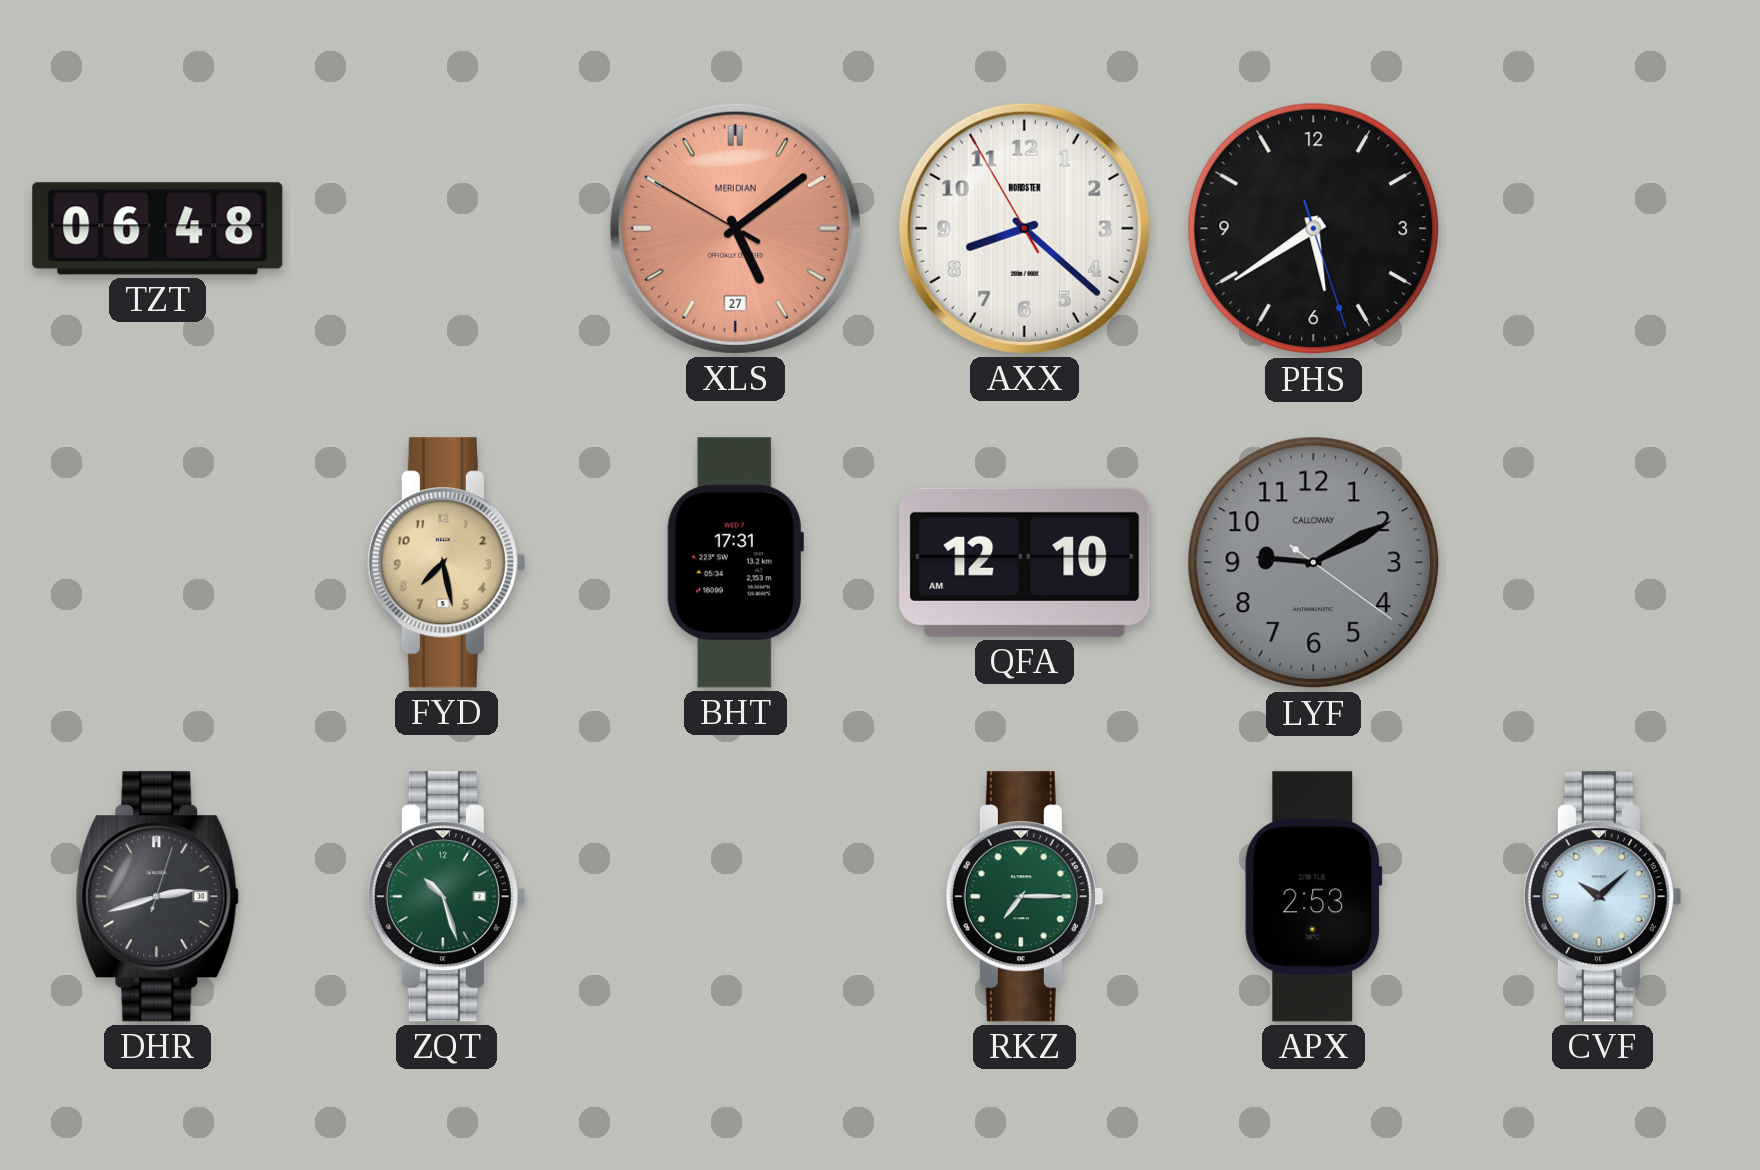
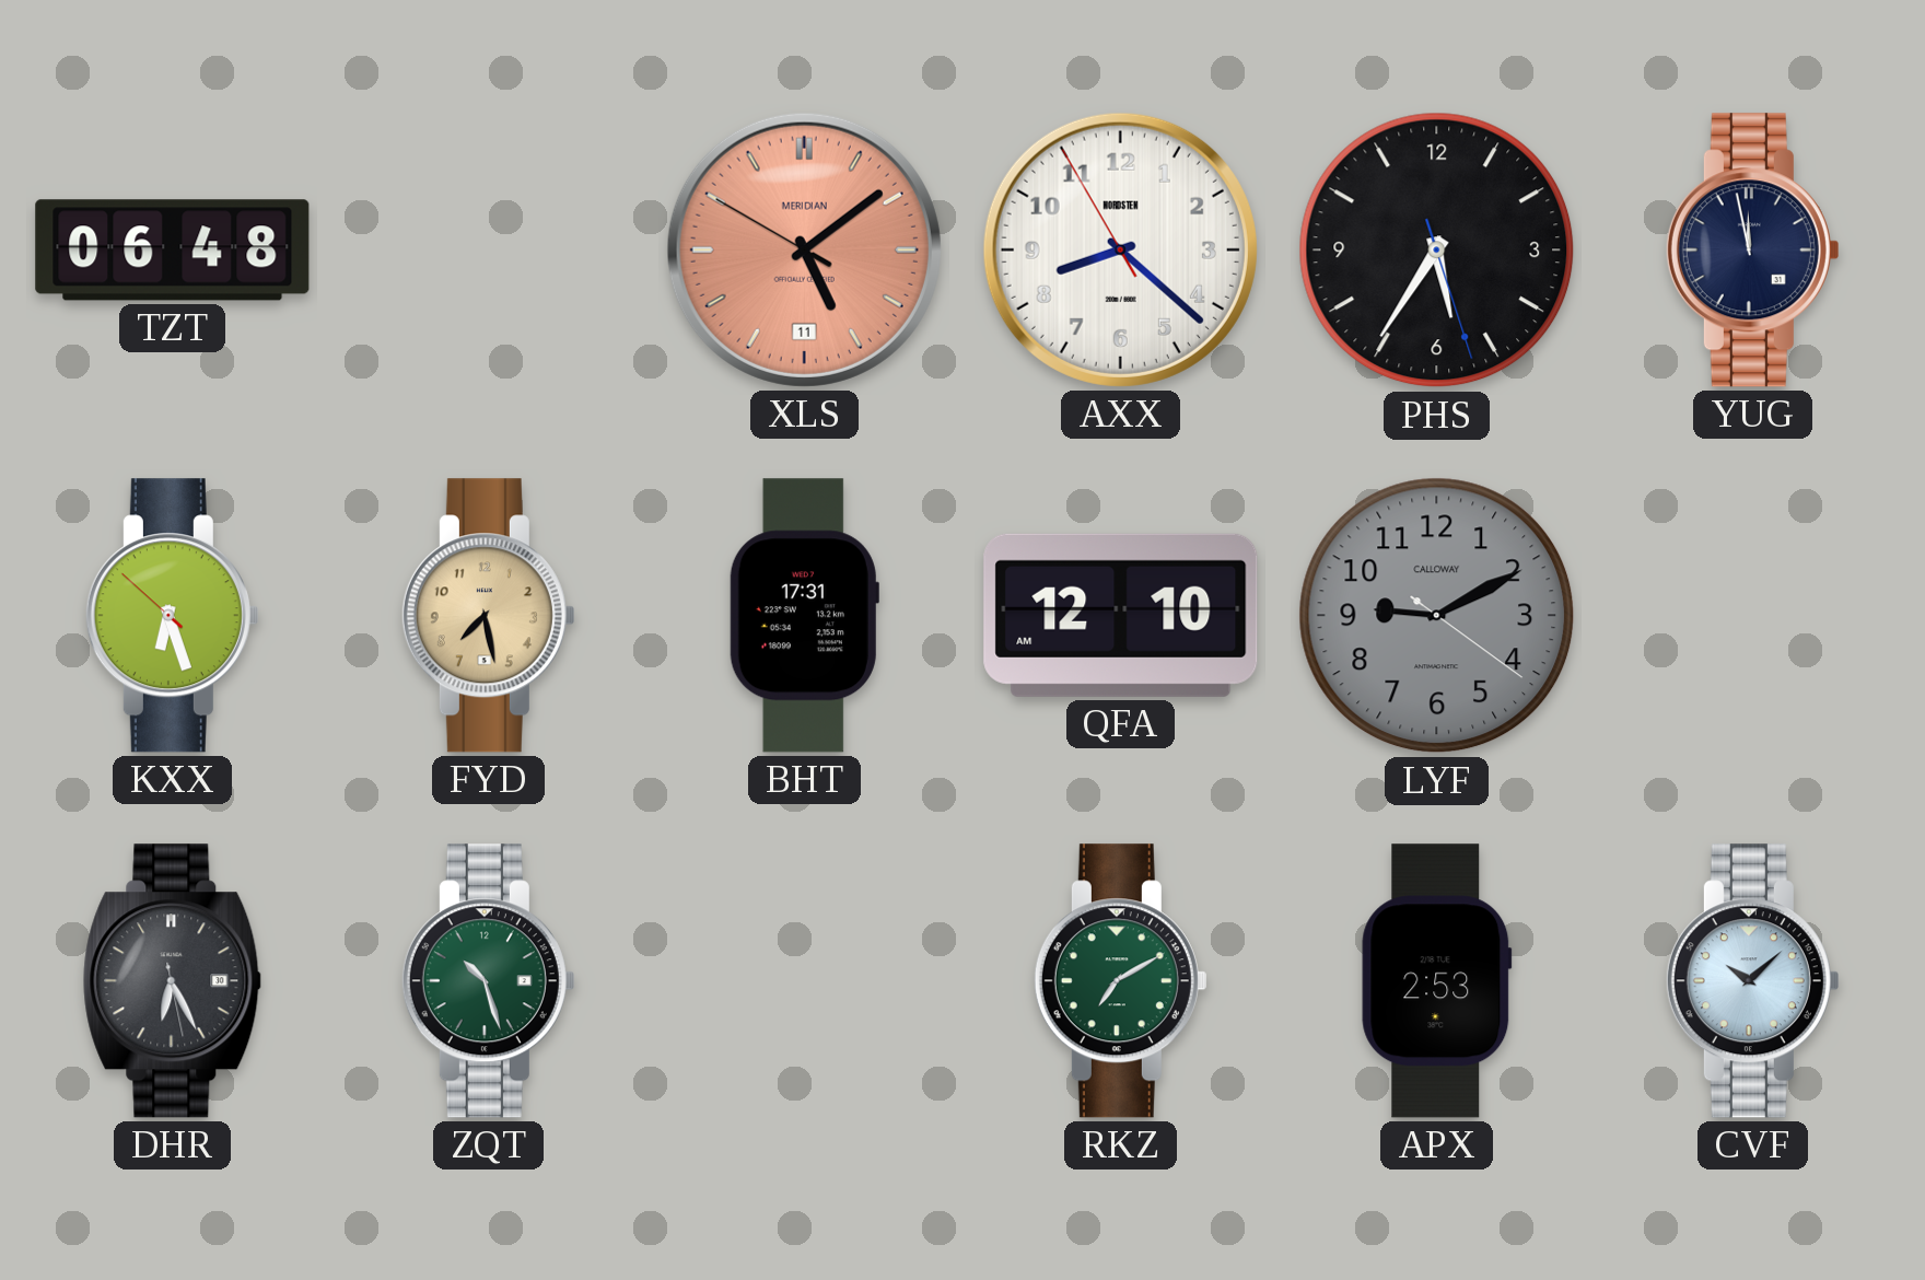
XLS date: 27 -> 11
PHS: 5:39 -> 5:35
YUG: none -> 11:58
KXX: none -> 6:26
DHR: 2:42 -> 6:25
RKZ: 7:15 -> 7:10
